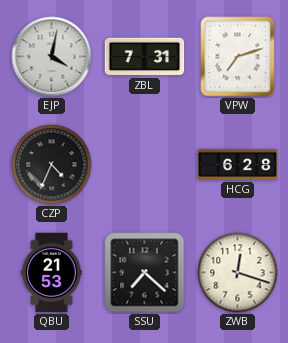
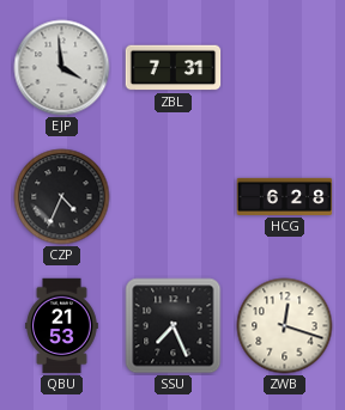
EJP: 4:02 -> 3:59
VPW: 7:12 -> none
SSU: 7:22 -> 7:26
